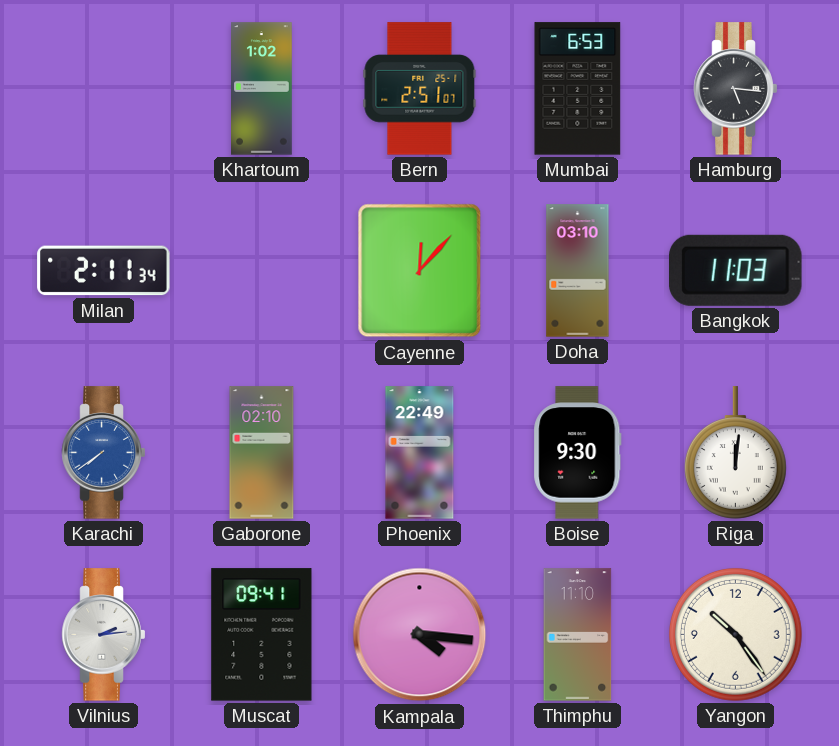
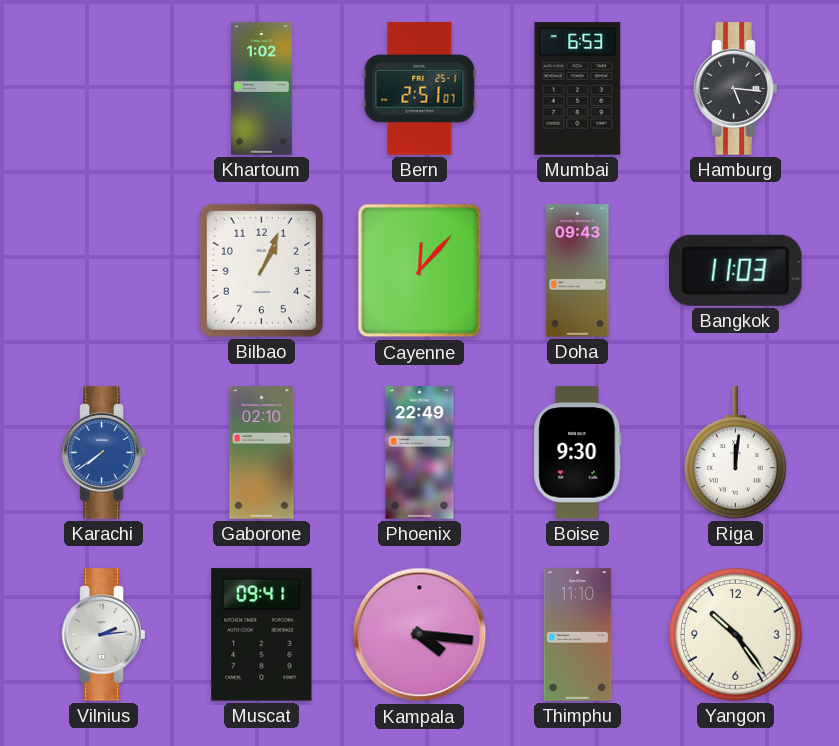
Milan: 2:11 -> none
Bilbao: none -> 1:04
Doha: 03:10 -> 09:43
